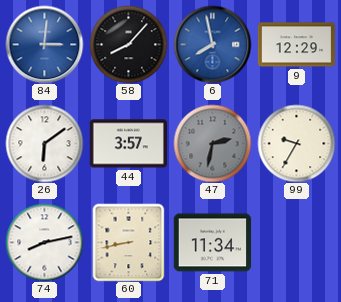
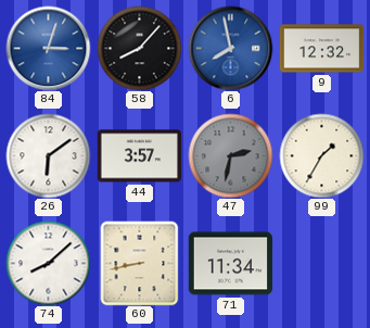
84: 3:01 -> 3:03
9: 12:29 -> 12:32
99: 9:35 -> 1:35
74: 8:13 -> 8:08
